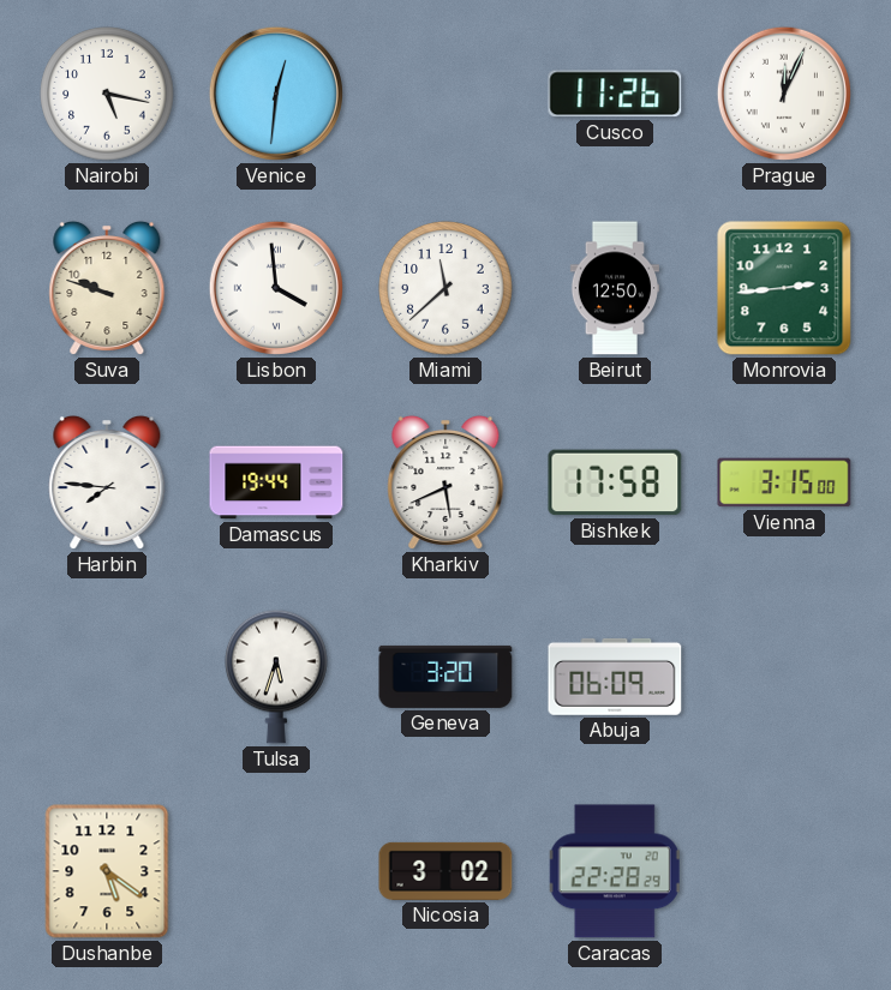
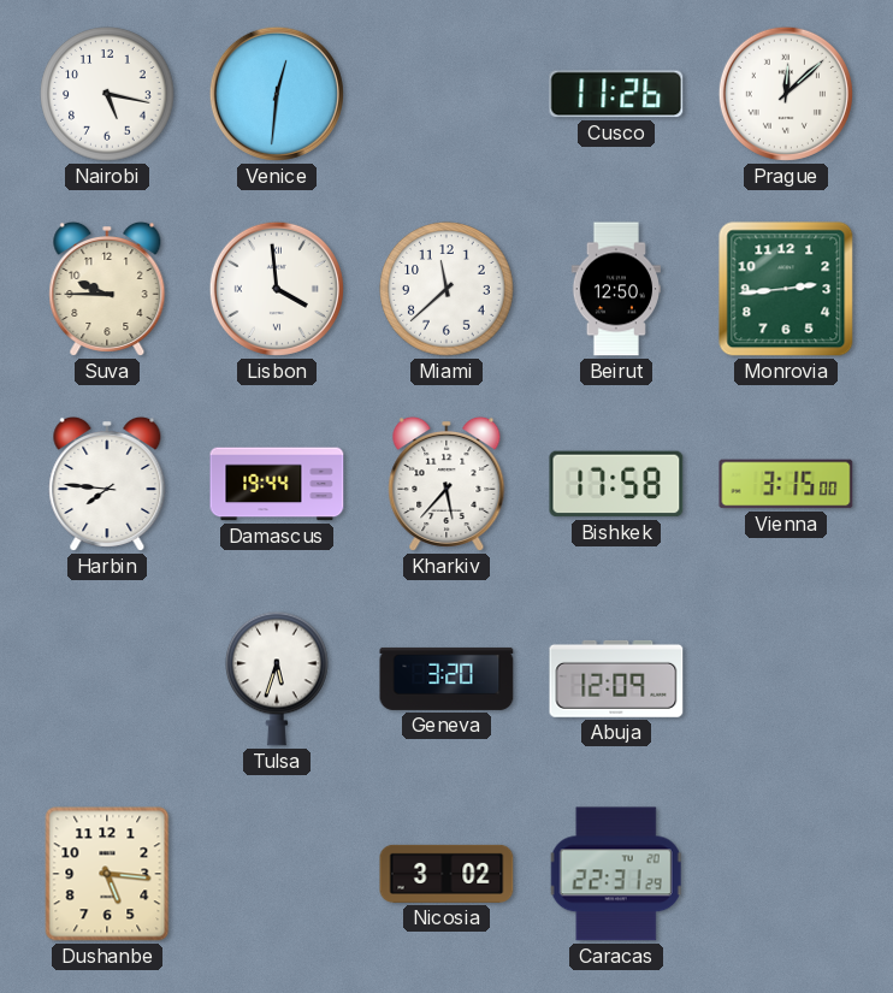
Prague: 12:04 -> 12:08
Suva: 9:48 -> 9:45
Kharkiv: 5:41 -> 5:37
Abuja: 06:09 -> 12:09
Dushanbe: 5:21 -> 5:16
Caracas: 22:28 -> 22:31
